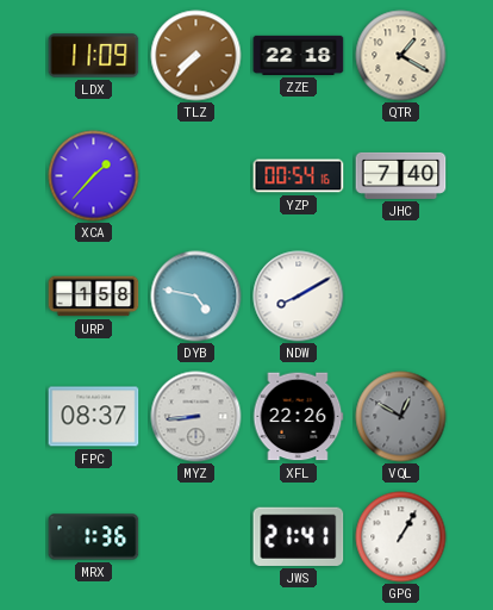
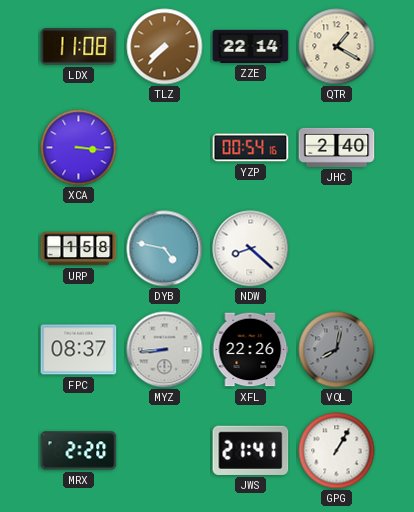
LDX: 11:09 -> 11:08
ZZE: 22:18 -> 22:14
XCA: 1:37 -> 3:16
JHC: 7:40 -> 2:40
NDW: 8:10 -> 8:22
VQL: 12:50 -> 8:02
MRX: 1:36 -> 2:20
